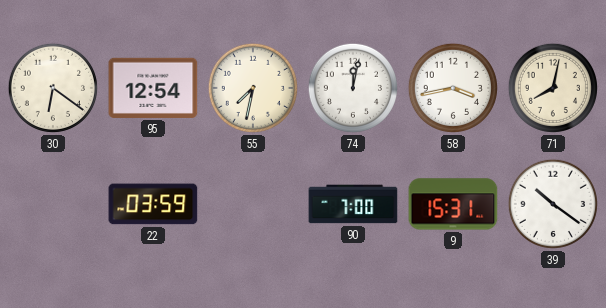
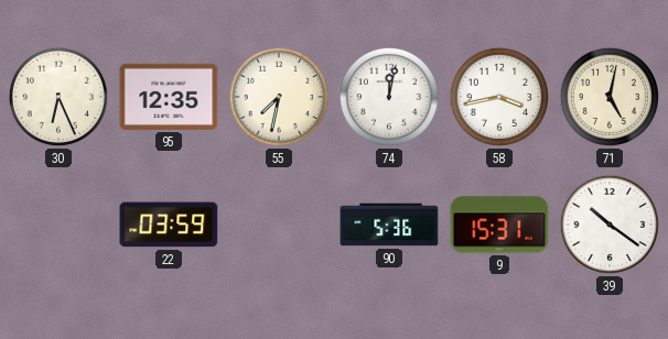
30: 6:21 -> 6:26
95: 12:54 -> 12:35
71: 8:02 -> 5:02
90: 7:00 -> 5:36
